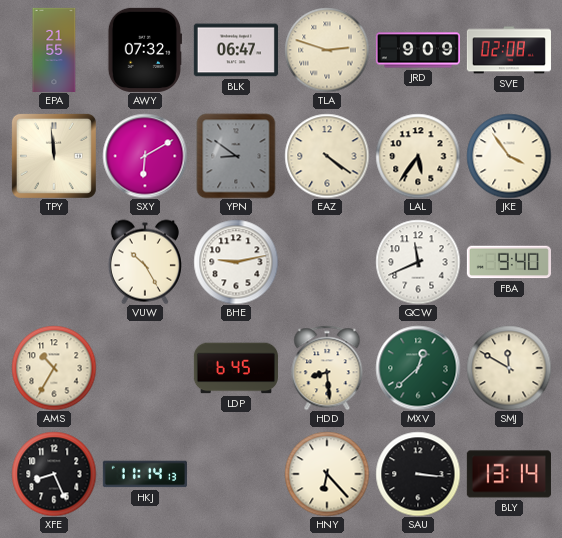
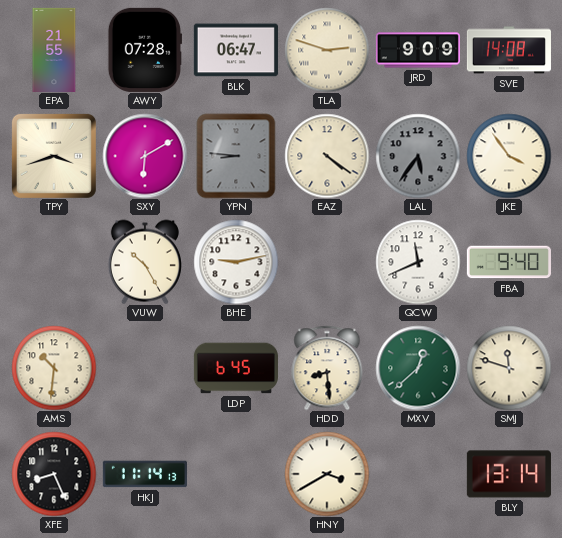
AWY: 07:32 -> 07:28
SVE: 02:08 -> 14:08
TPY: 11:59 -> 3:42
YPN: 8:51 -> 8:46
LAL dial: cream -> grey
AMS: 10:35 -> 10:31
SMJ: 11:50 -> 11:48
HNY: 6:23 -> 3:40
SAU: 3:16 -> none
